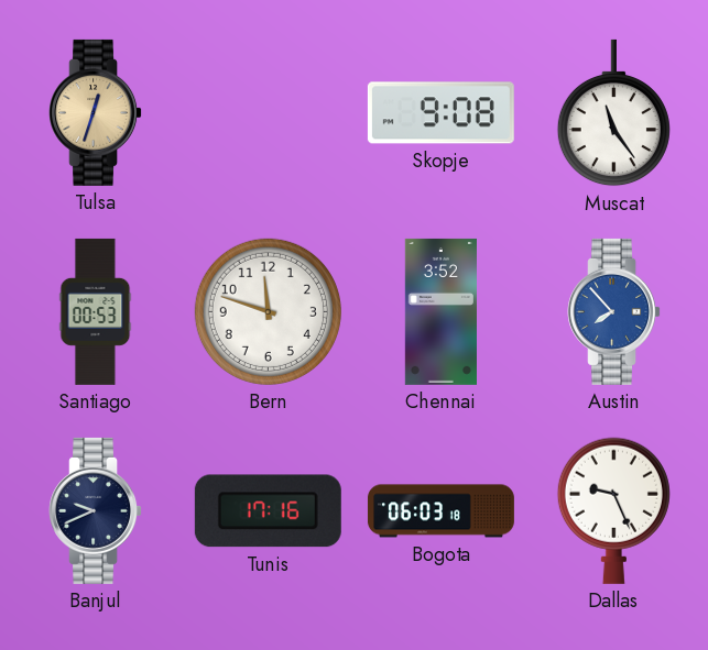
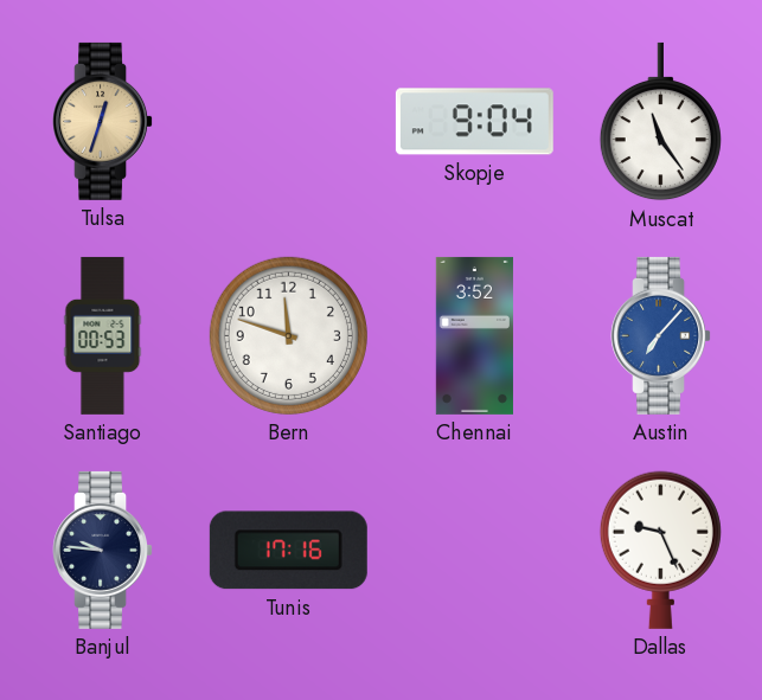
Skopje: 9:08 -> 9:04
Austin: 7:53 -> 7:07
Banjul: 9:41 -> 9:46
Bogota: 06:03 -> none
